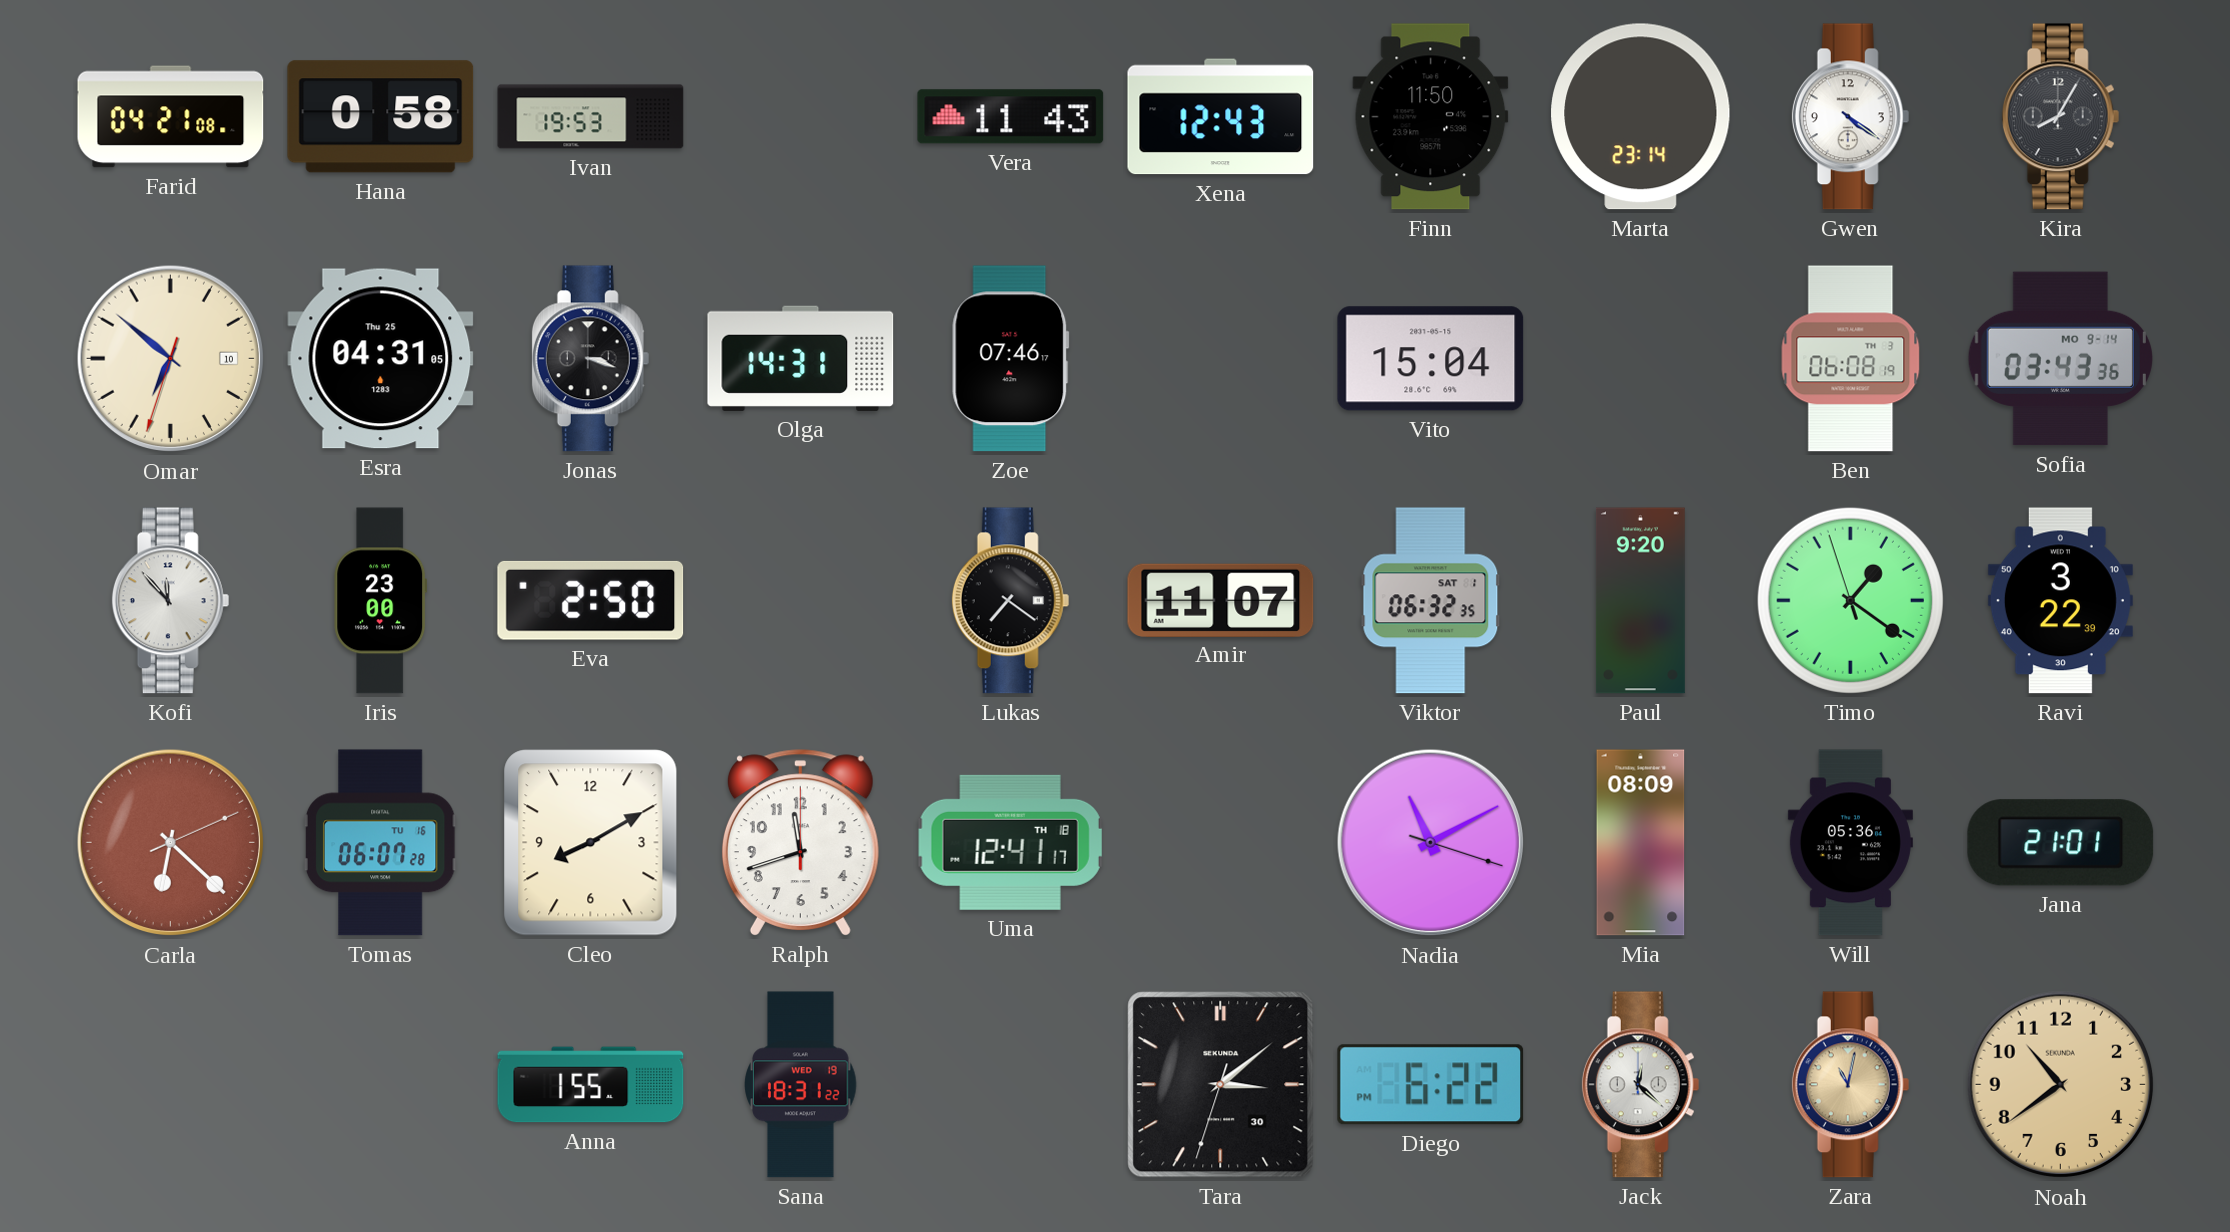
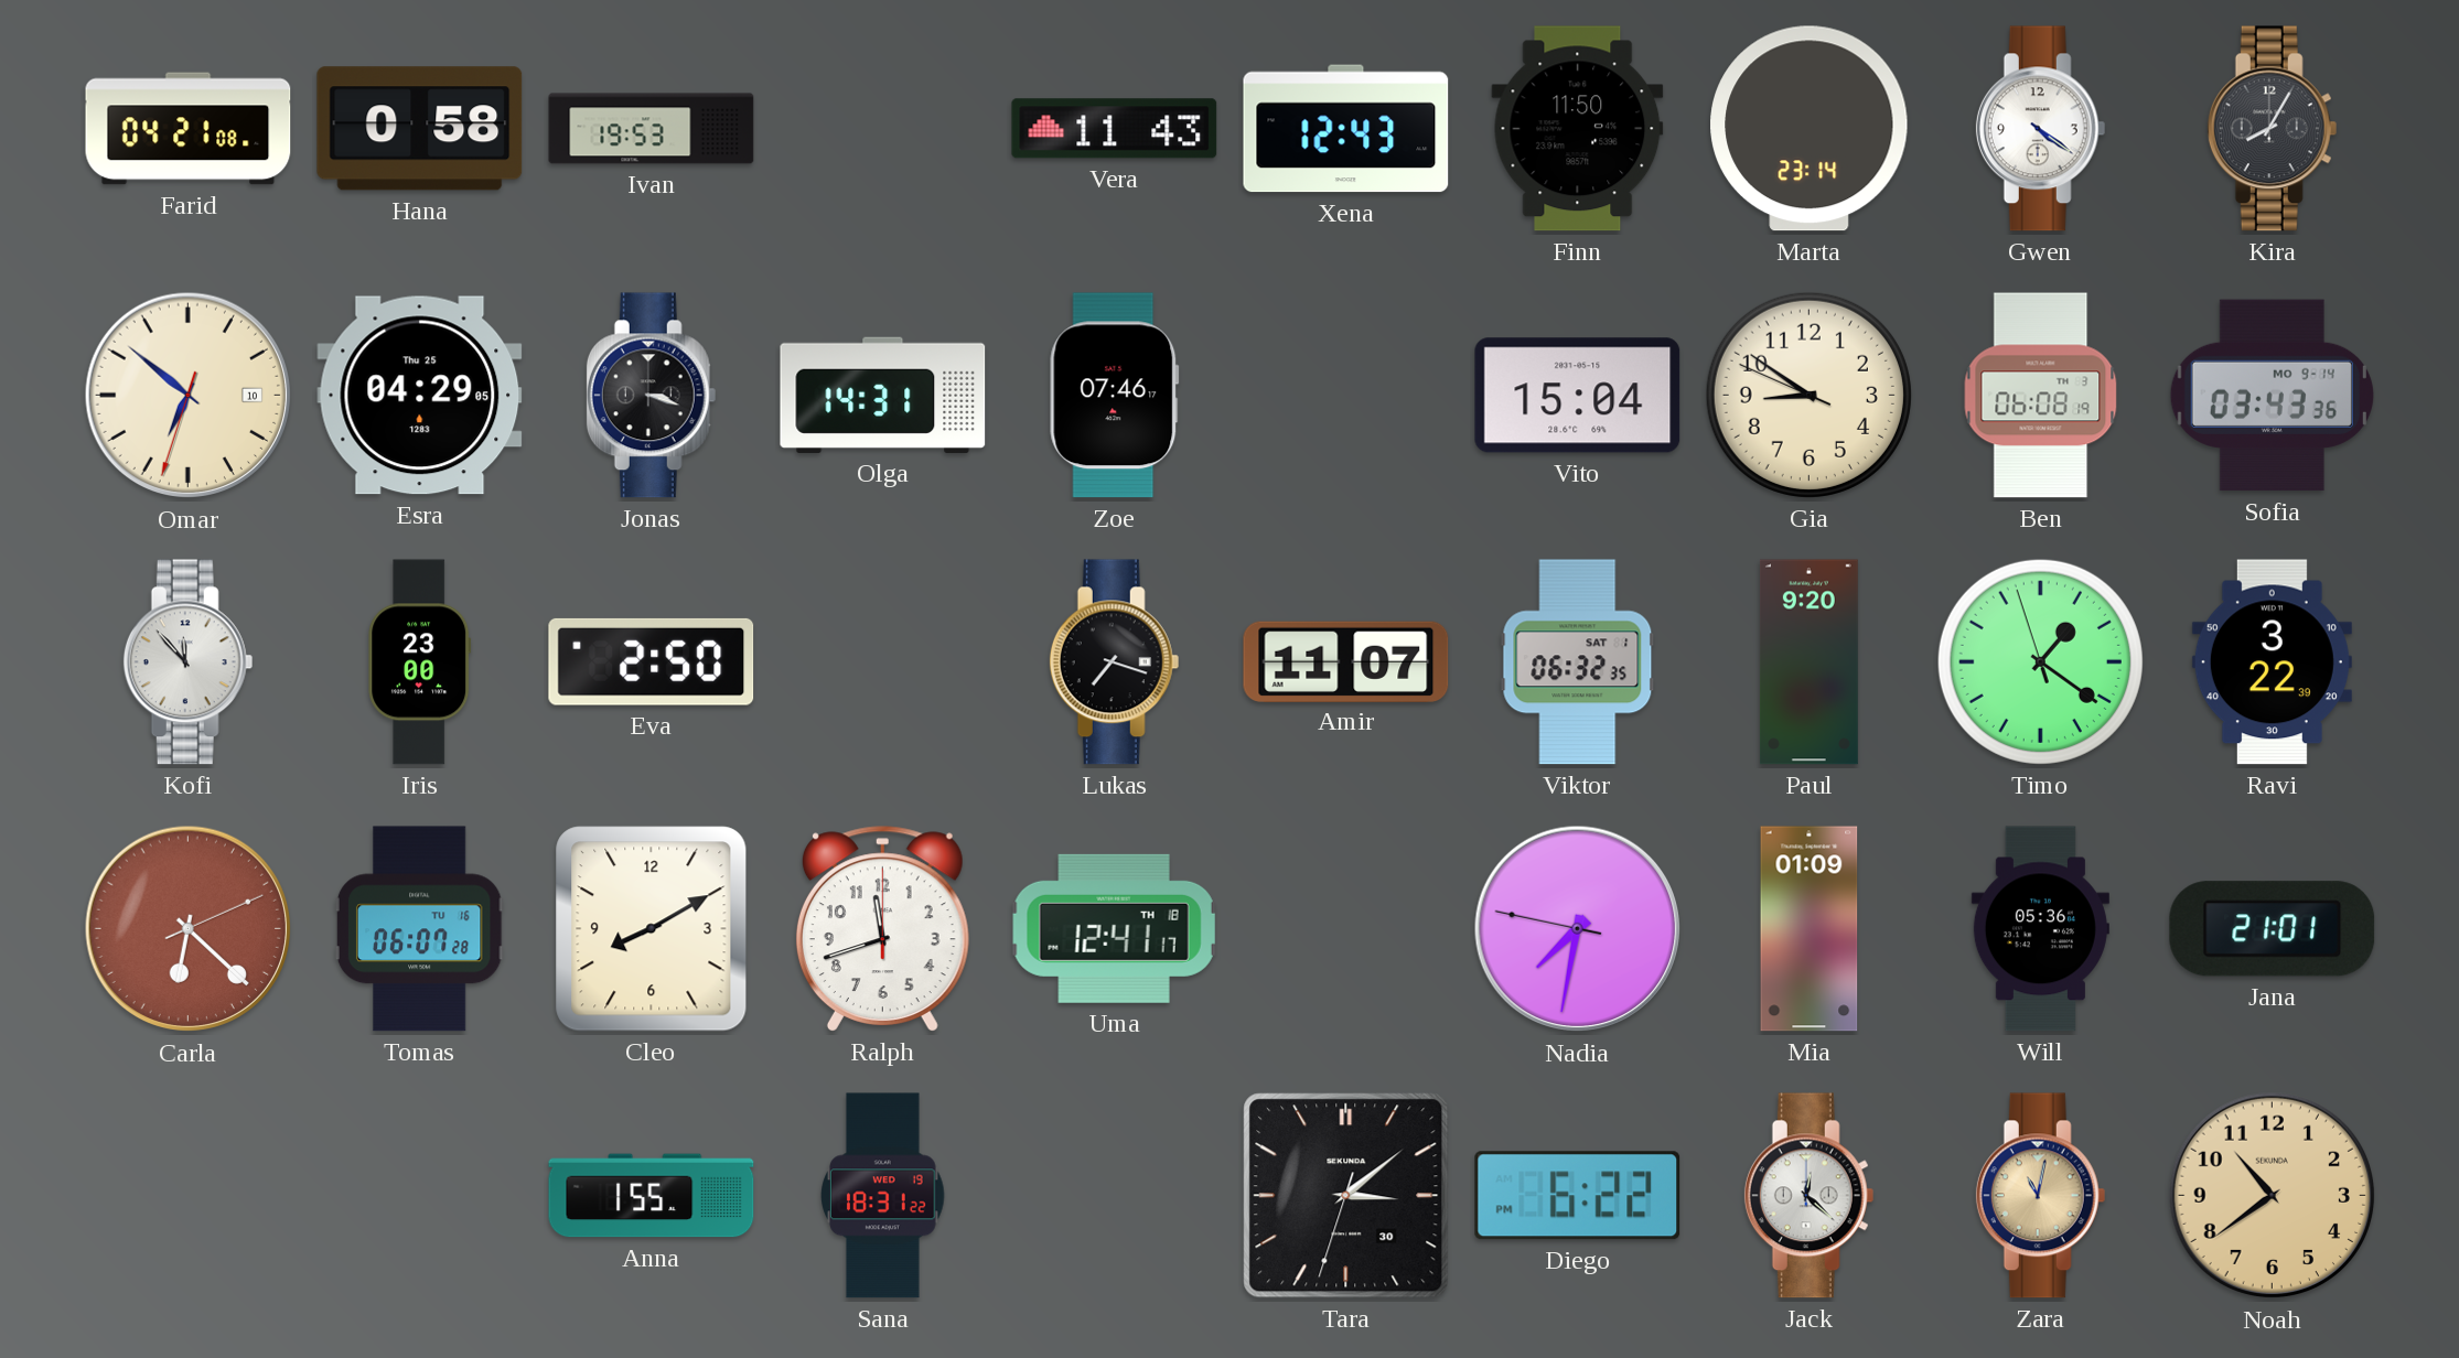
Esra: 04:31 -> 04:29
Gia: none -> 8:50
Lukas: 7:21 -> 7:18
Nadia: 11:10 -> 7:31
Mia: 08:09 -> 01:09
